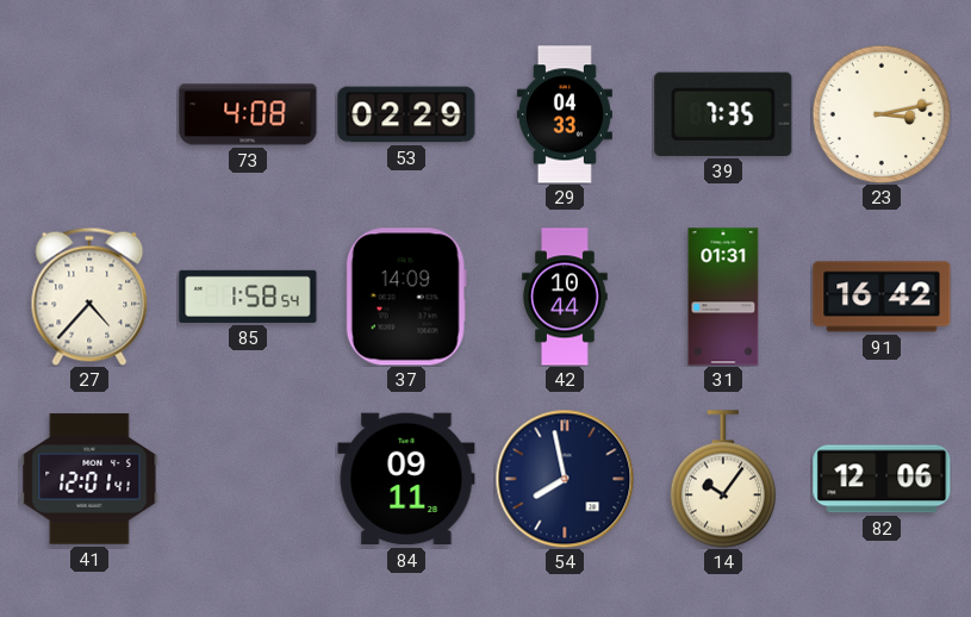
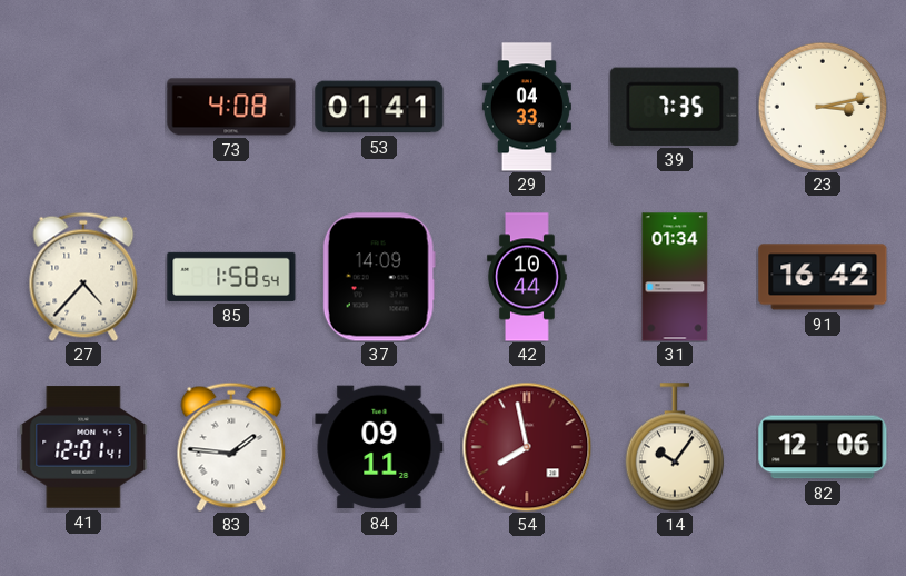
53: 02:29 -> 01:41
31: 01:31 -> 01:34
83: none -> 1:46
54 dial: navy -> burgundy
